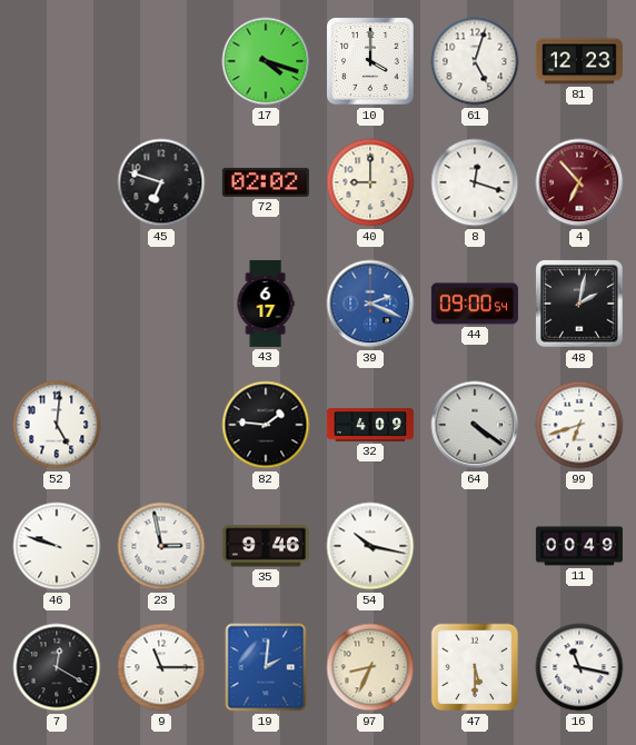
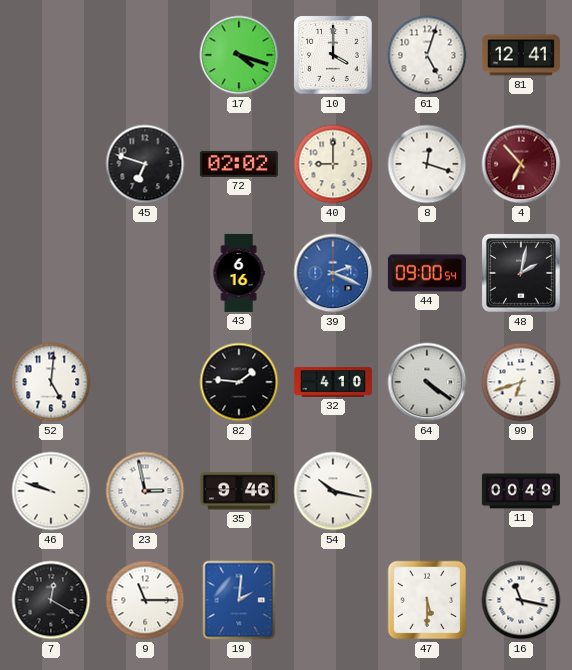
81: 12:23 -> 12:41
43: 6:17 -> 6:16
32: 4:09 -> 4:10
97: 8:34 -> none
